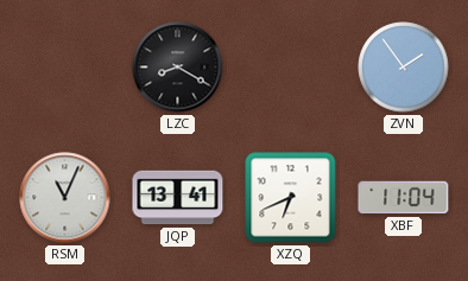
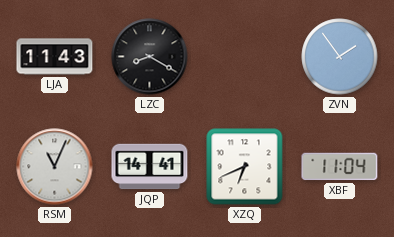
LJA: none -> 11:43
JQP: 13:41 -> 14:41
